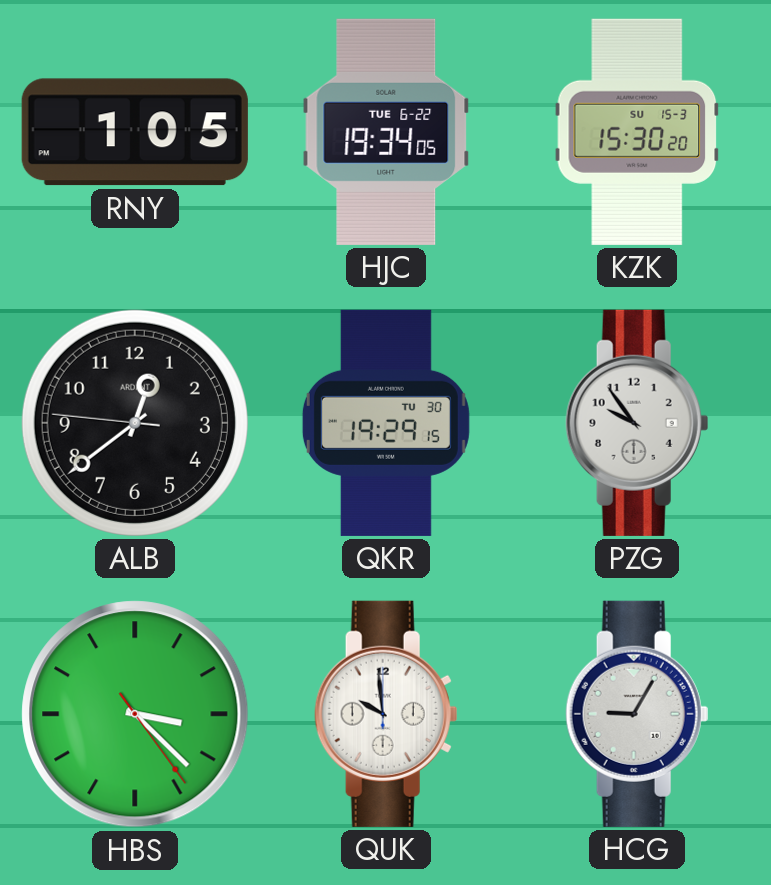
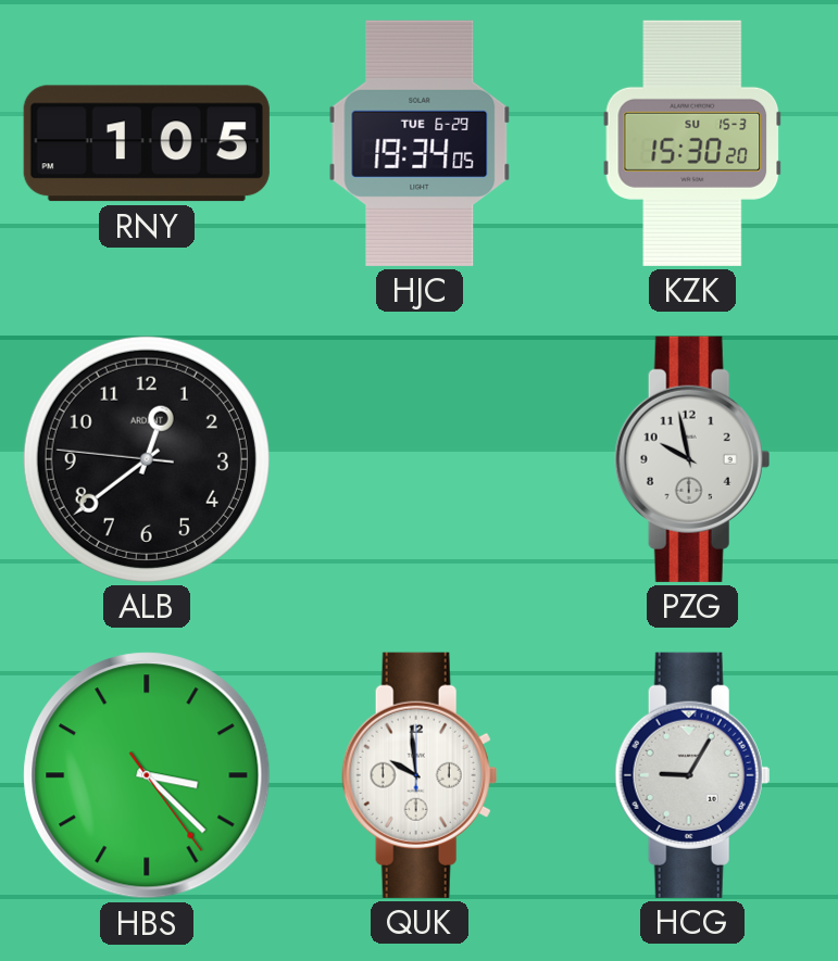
HJC date: TUE 6-22 -> TUE 6-29
QKR: 19:29 -> none
PZG: 9:54 -> 9:58
